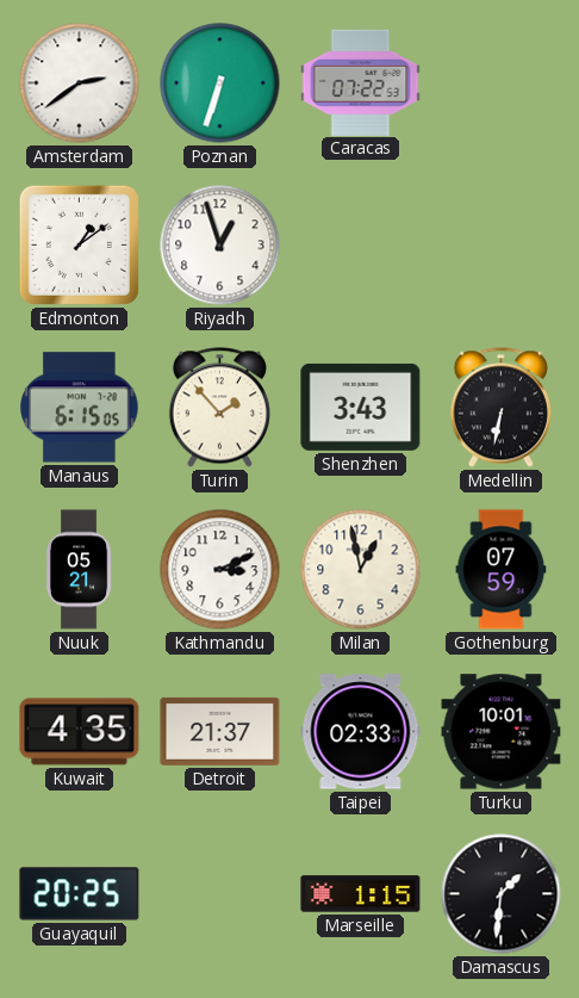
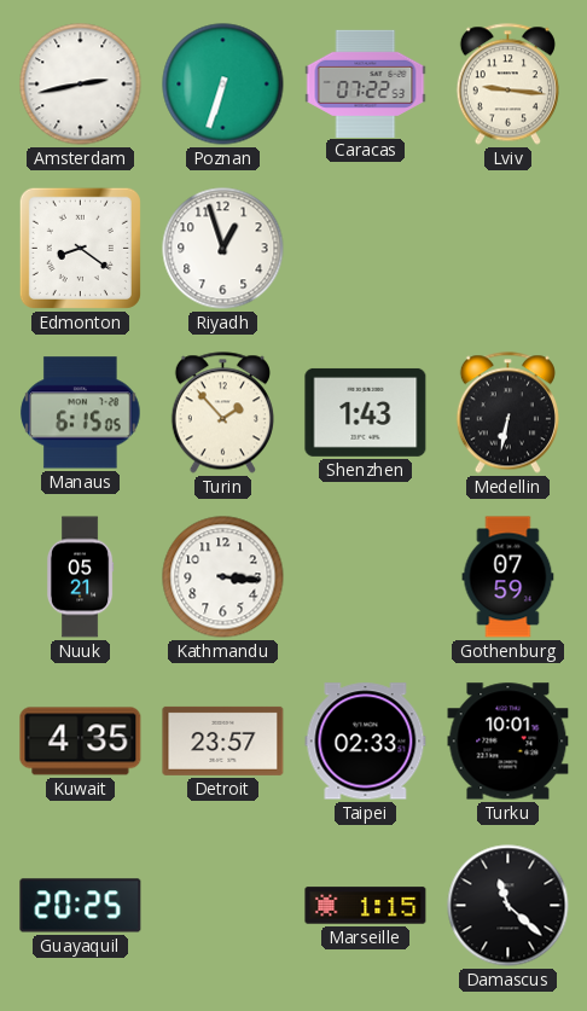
Amsterdam: 2:39 -> 2:43
Lviv: none -> 9:16
Edmonton: 1:09 -> 8:21
Shenzhen: 3:43 -> 1:43
Kathmandu: 3:11 -> 3:16
Milan: 12:58 -> none
Detroit: 21:37 -> 23:57
Damascus: 1:31 -> 11:22
